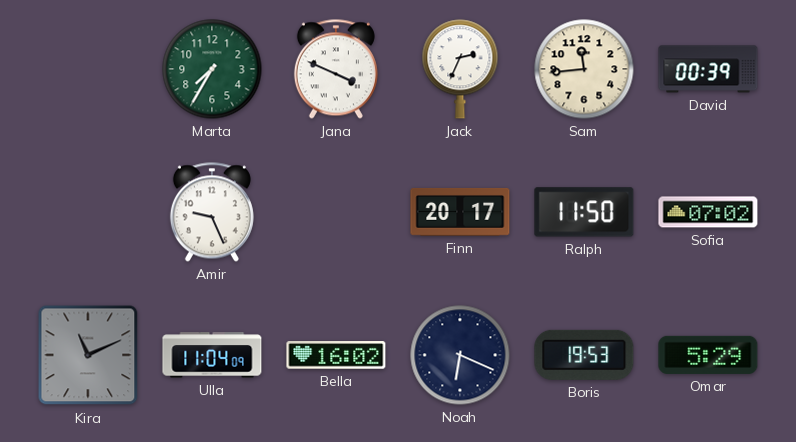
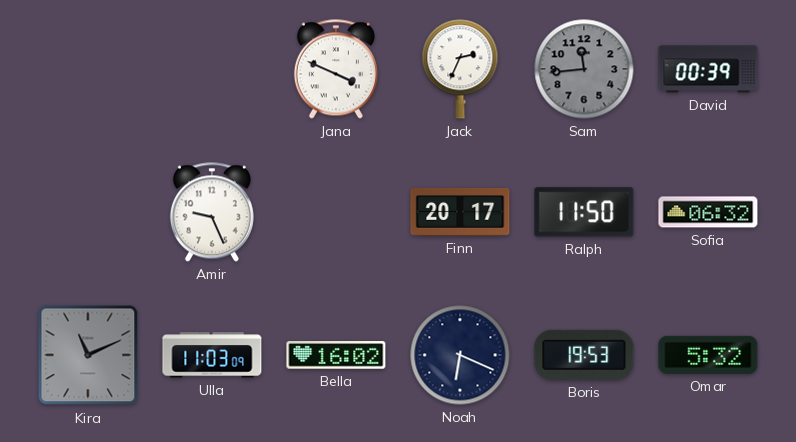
Marta: 7:35 -> none
Sam dial: cream -> grey
Sofia: 07:02 -> 06:32
Ulla: 11:04 -> 11:03
Omar: 5:29 -> 5:32
